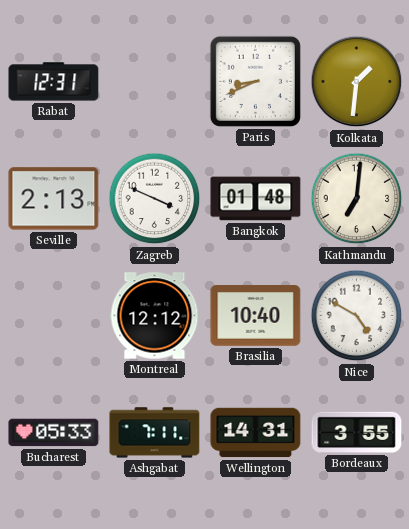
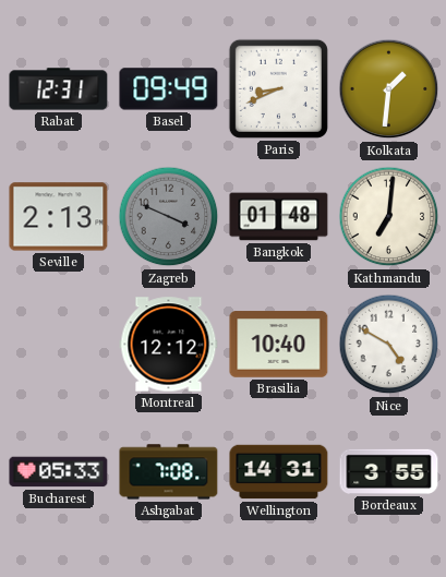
Basel: none -> 09:49
Zagreb dial: white -> grey
Ashgabat: 7:11 -> 7:08
